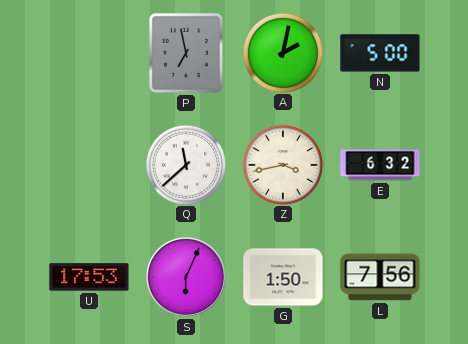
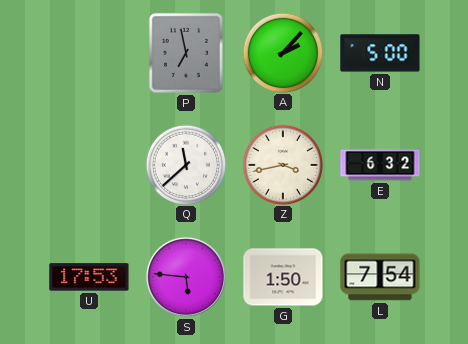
A: 2:02 -> 2:07
S: 6:04 -> 5:46
L: 7:56 -> 7:54
